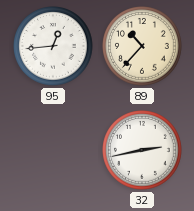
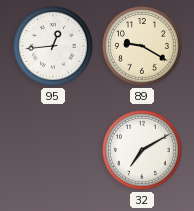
89: 10:37 -> 9:20
32: 2:43 -> 7:10
